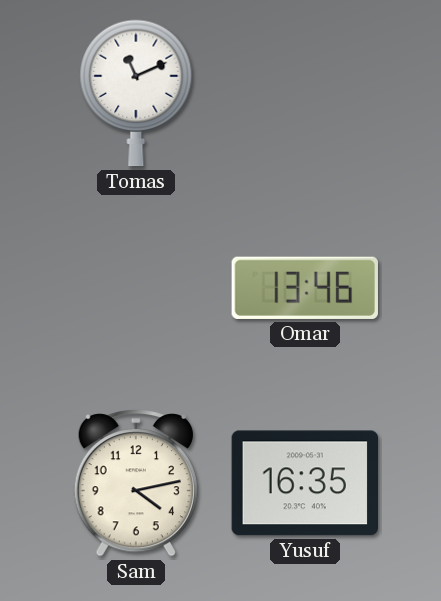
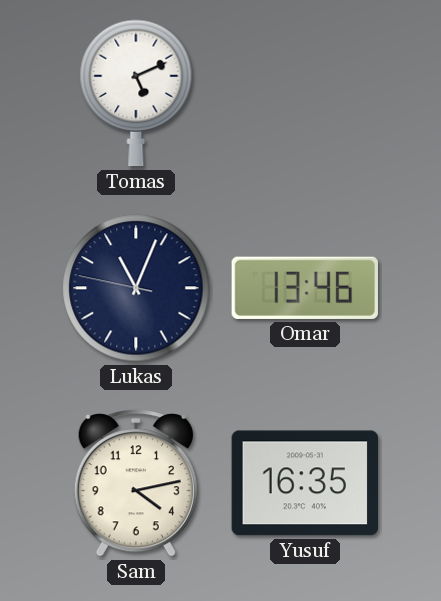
Tomas: 11:11 -> 5:11
Lukas: none -> 11:03
